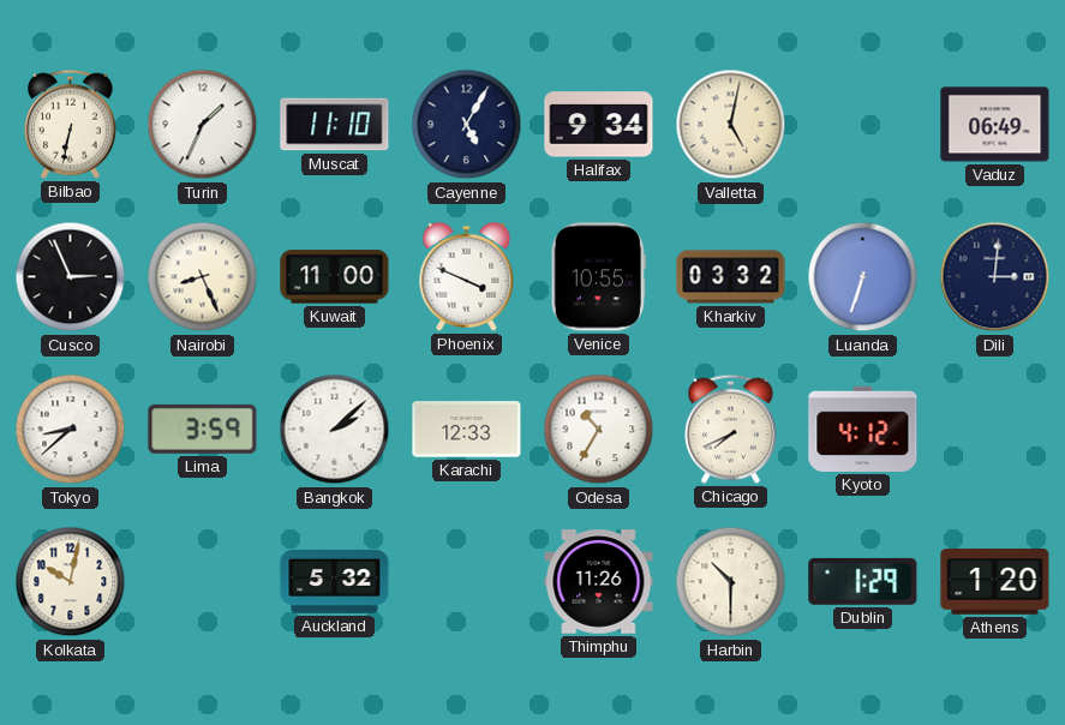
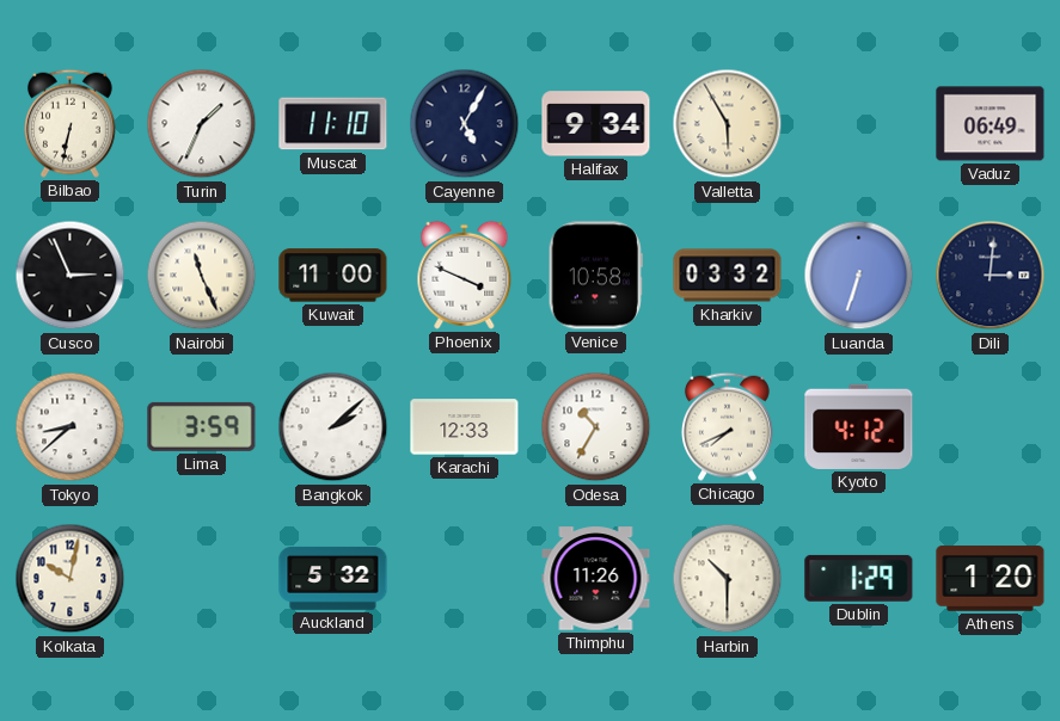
Valletta: 5:02 -> 5:55
Nairobi: 8:26 -> 11:26
Venice: 10:55 -> 10:58
